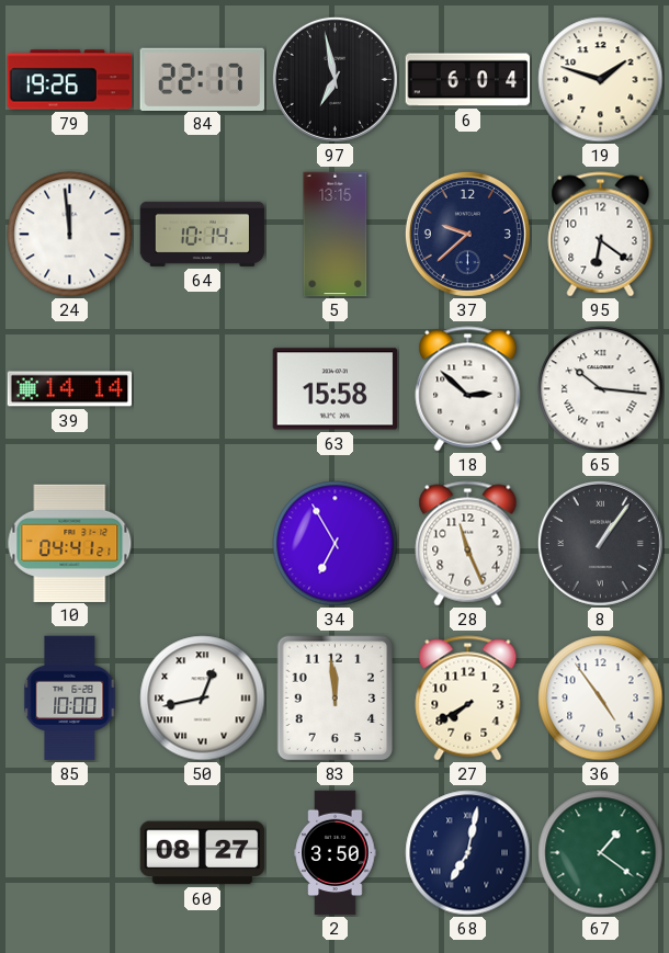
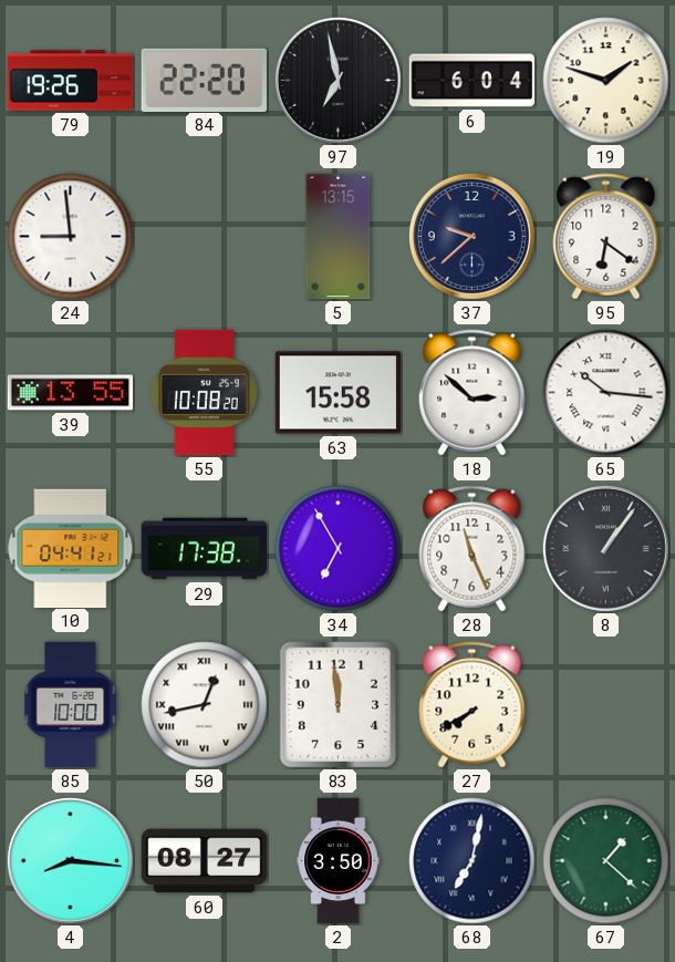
84: 22:17 -> 22:20
24: 11:59 -> 8:59
64: 10:14 -> none
39: 14:14 -> 13:55
55: none -> 10:08
29: none -> 17:38
36: 4:54 -> none
4: none -> 8:16
67: 1:21 -> 1:22
